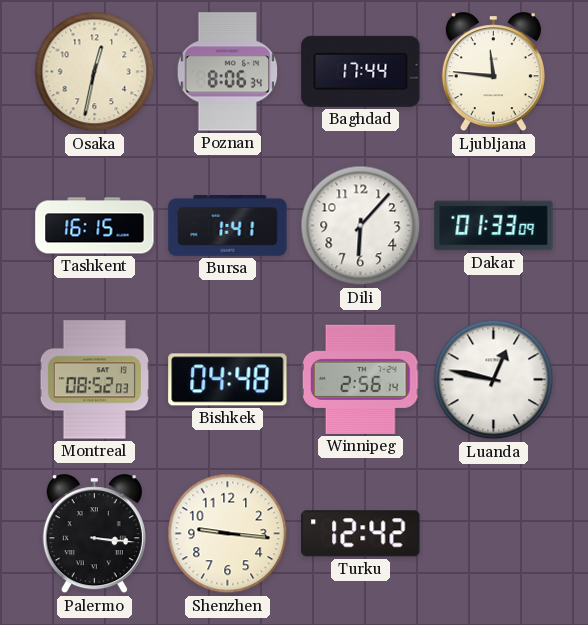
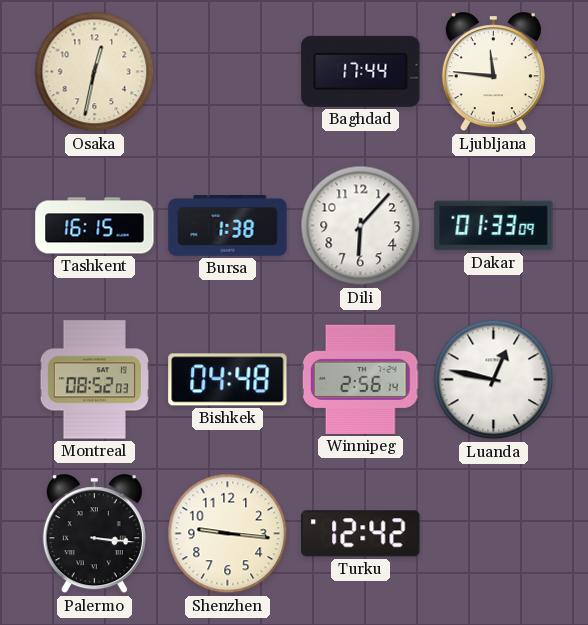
Poznan: 8:06 -> none
Bursa: 1:41 -> 1:38
